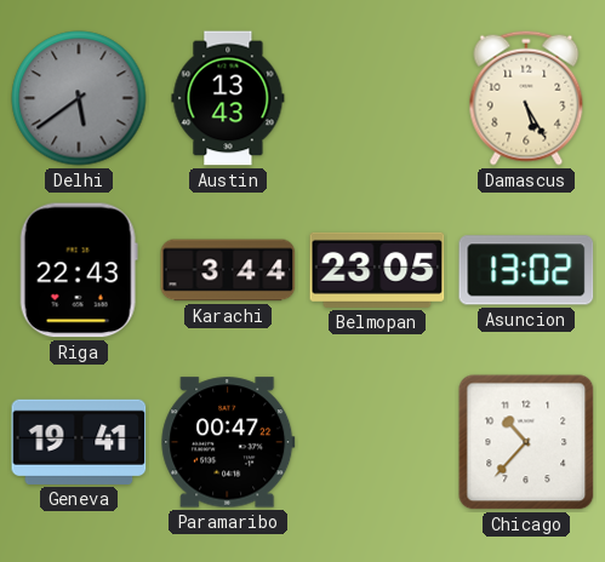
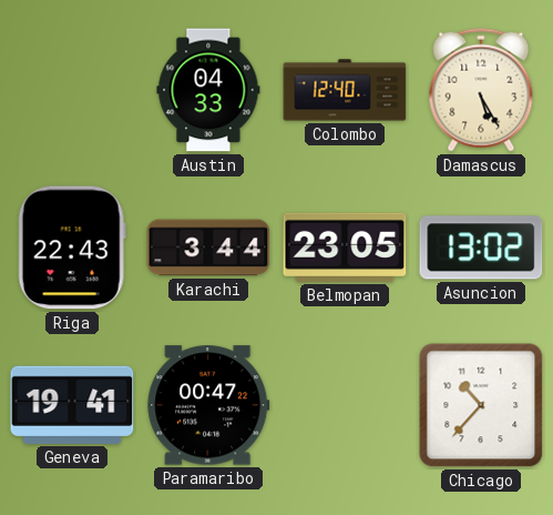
Delhi: 5:39 -> none
Austin: 13:43 -> 04:33
Colombo: none -> 12:40
